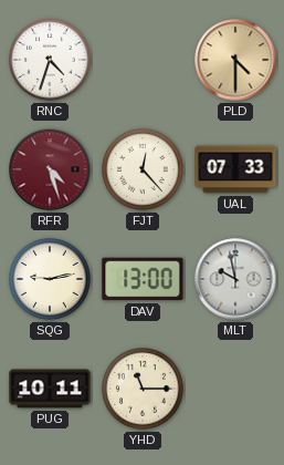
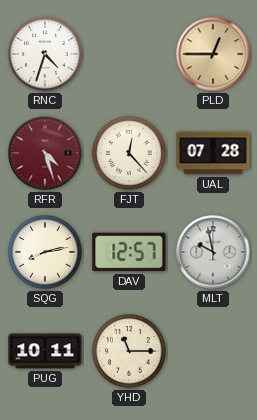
PLD: 4:30 -> 12:45
UAL: 07:33 -> 07:28
SQG: 9:13 -> 8:13
DAV: 13:00 -> 12:57
